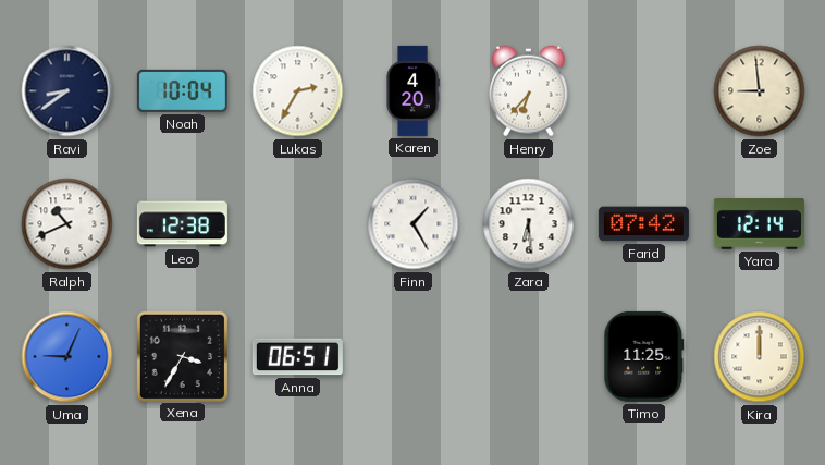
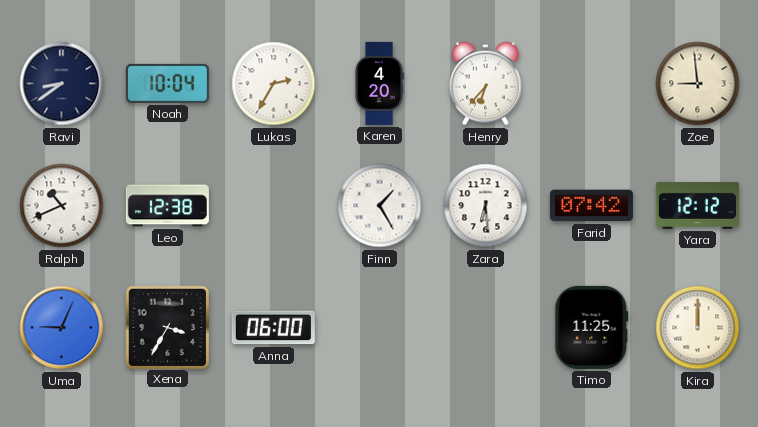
Yara: 12:14 -> 12:12
Anna: 06:51 -> 06:00
